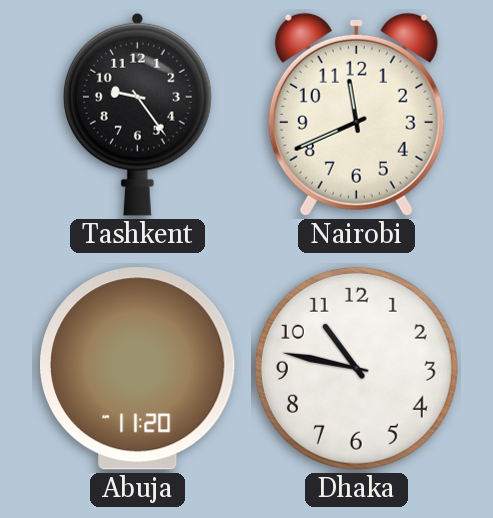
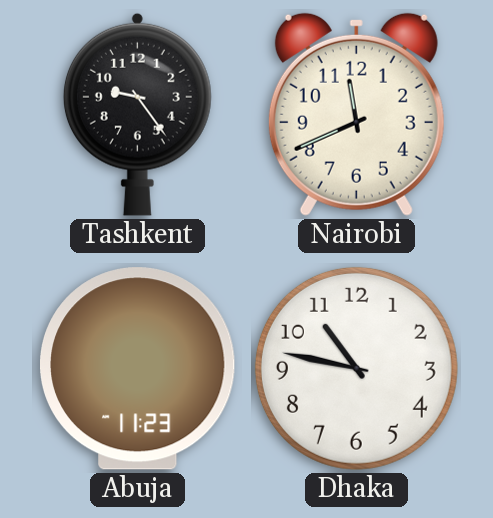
Abuja: 11:20 -> 11:23
